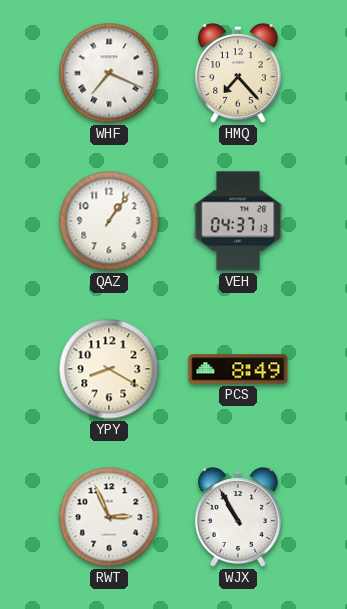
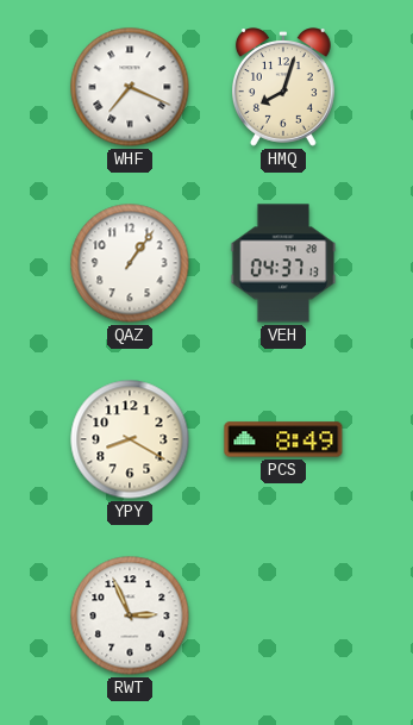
HMQ: 7:23 -> 8:03
WJX: 10:55 -> none
